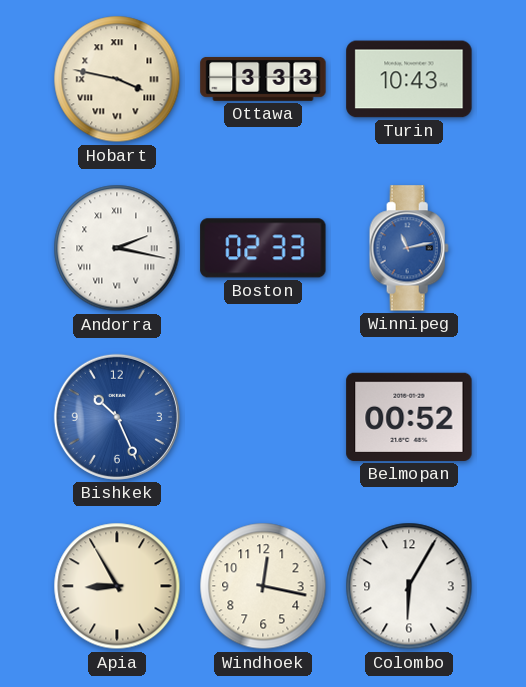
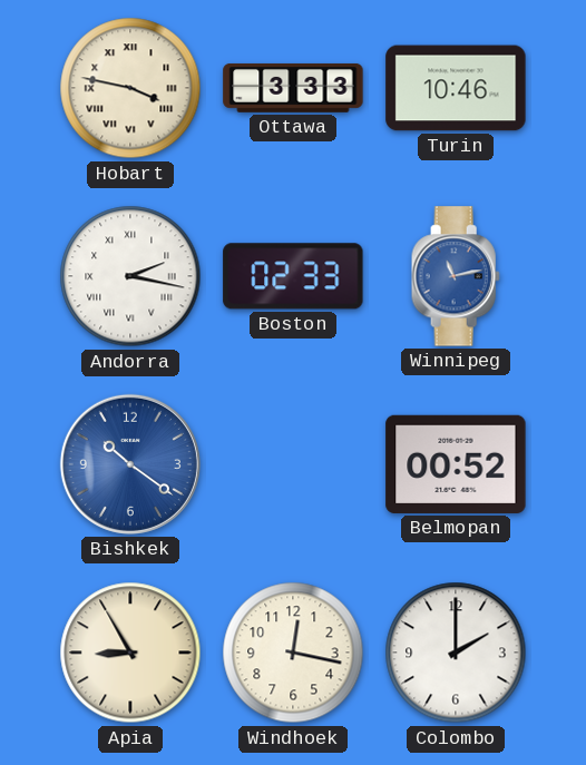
Turin: 10:43 -> 10:46
Bishkek: 10:26 -> 10:21
Colombo: 6:05 -> 2:00
